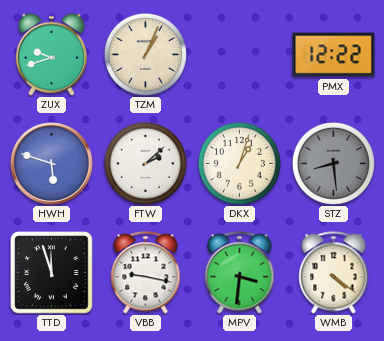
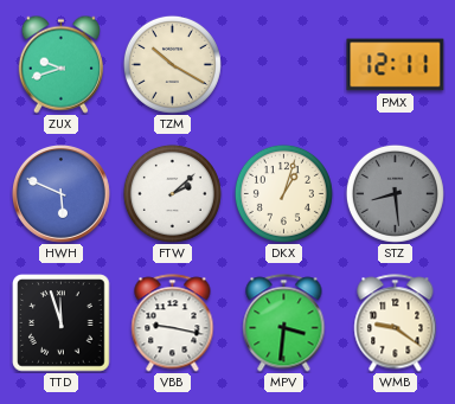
TZM: 1:04 -> 10:20
PMX: 12:22 -> 12:11
HWH: 5:48 -> 5:49
WMB: 4:21 -> 9:21
